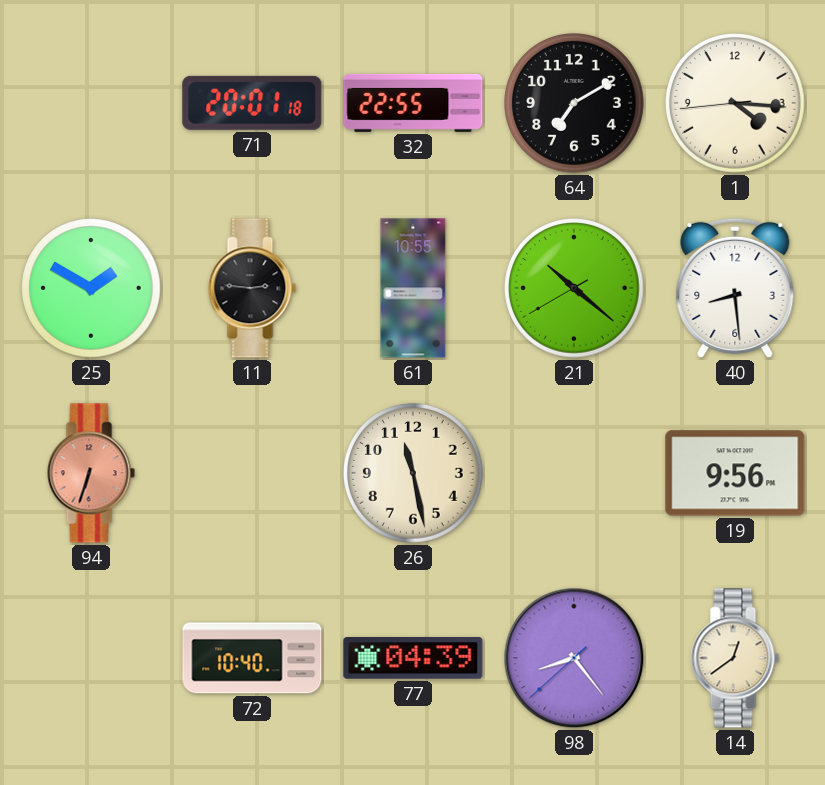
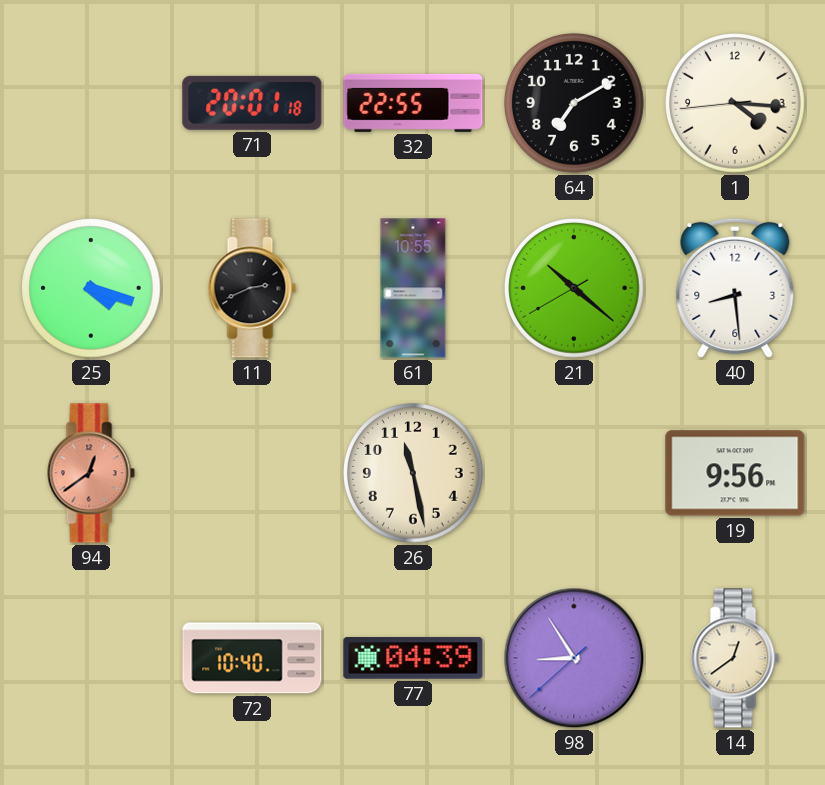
25: 1:50 -> 4:18
11: 2:46 -> 2:41
94: 6:33 -> 12:39
98: 8:23 -> 8:54
